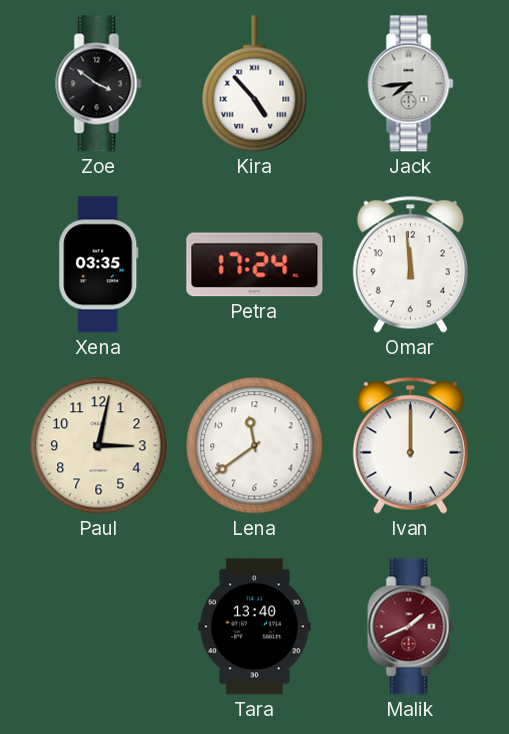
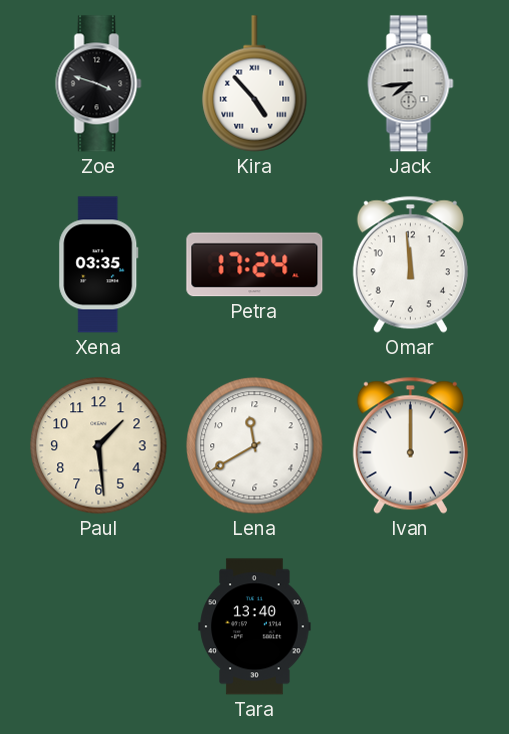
Zoe: 3:51 -> 3:48
Paul: 3:02 -> 1:29
Lena: 11:39 -> 11:40
Malik: 1:41 -> none
